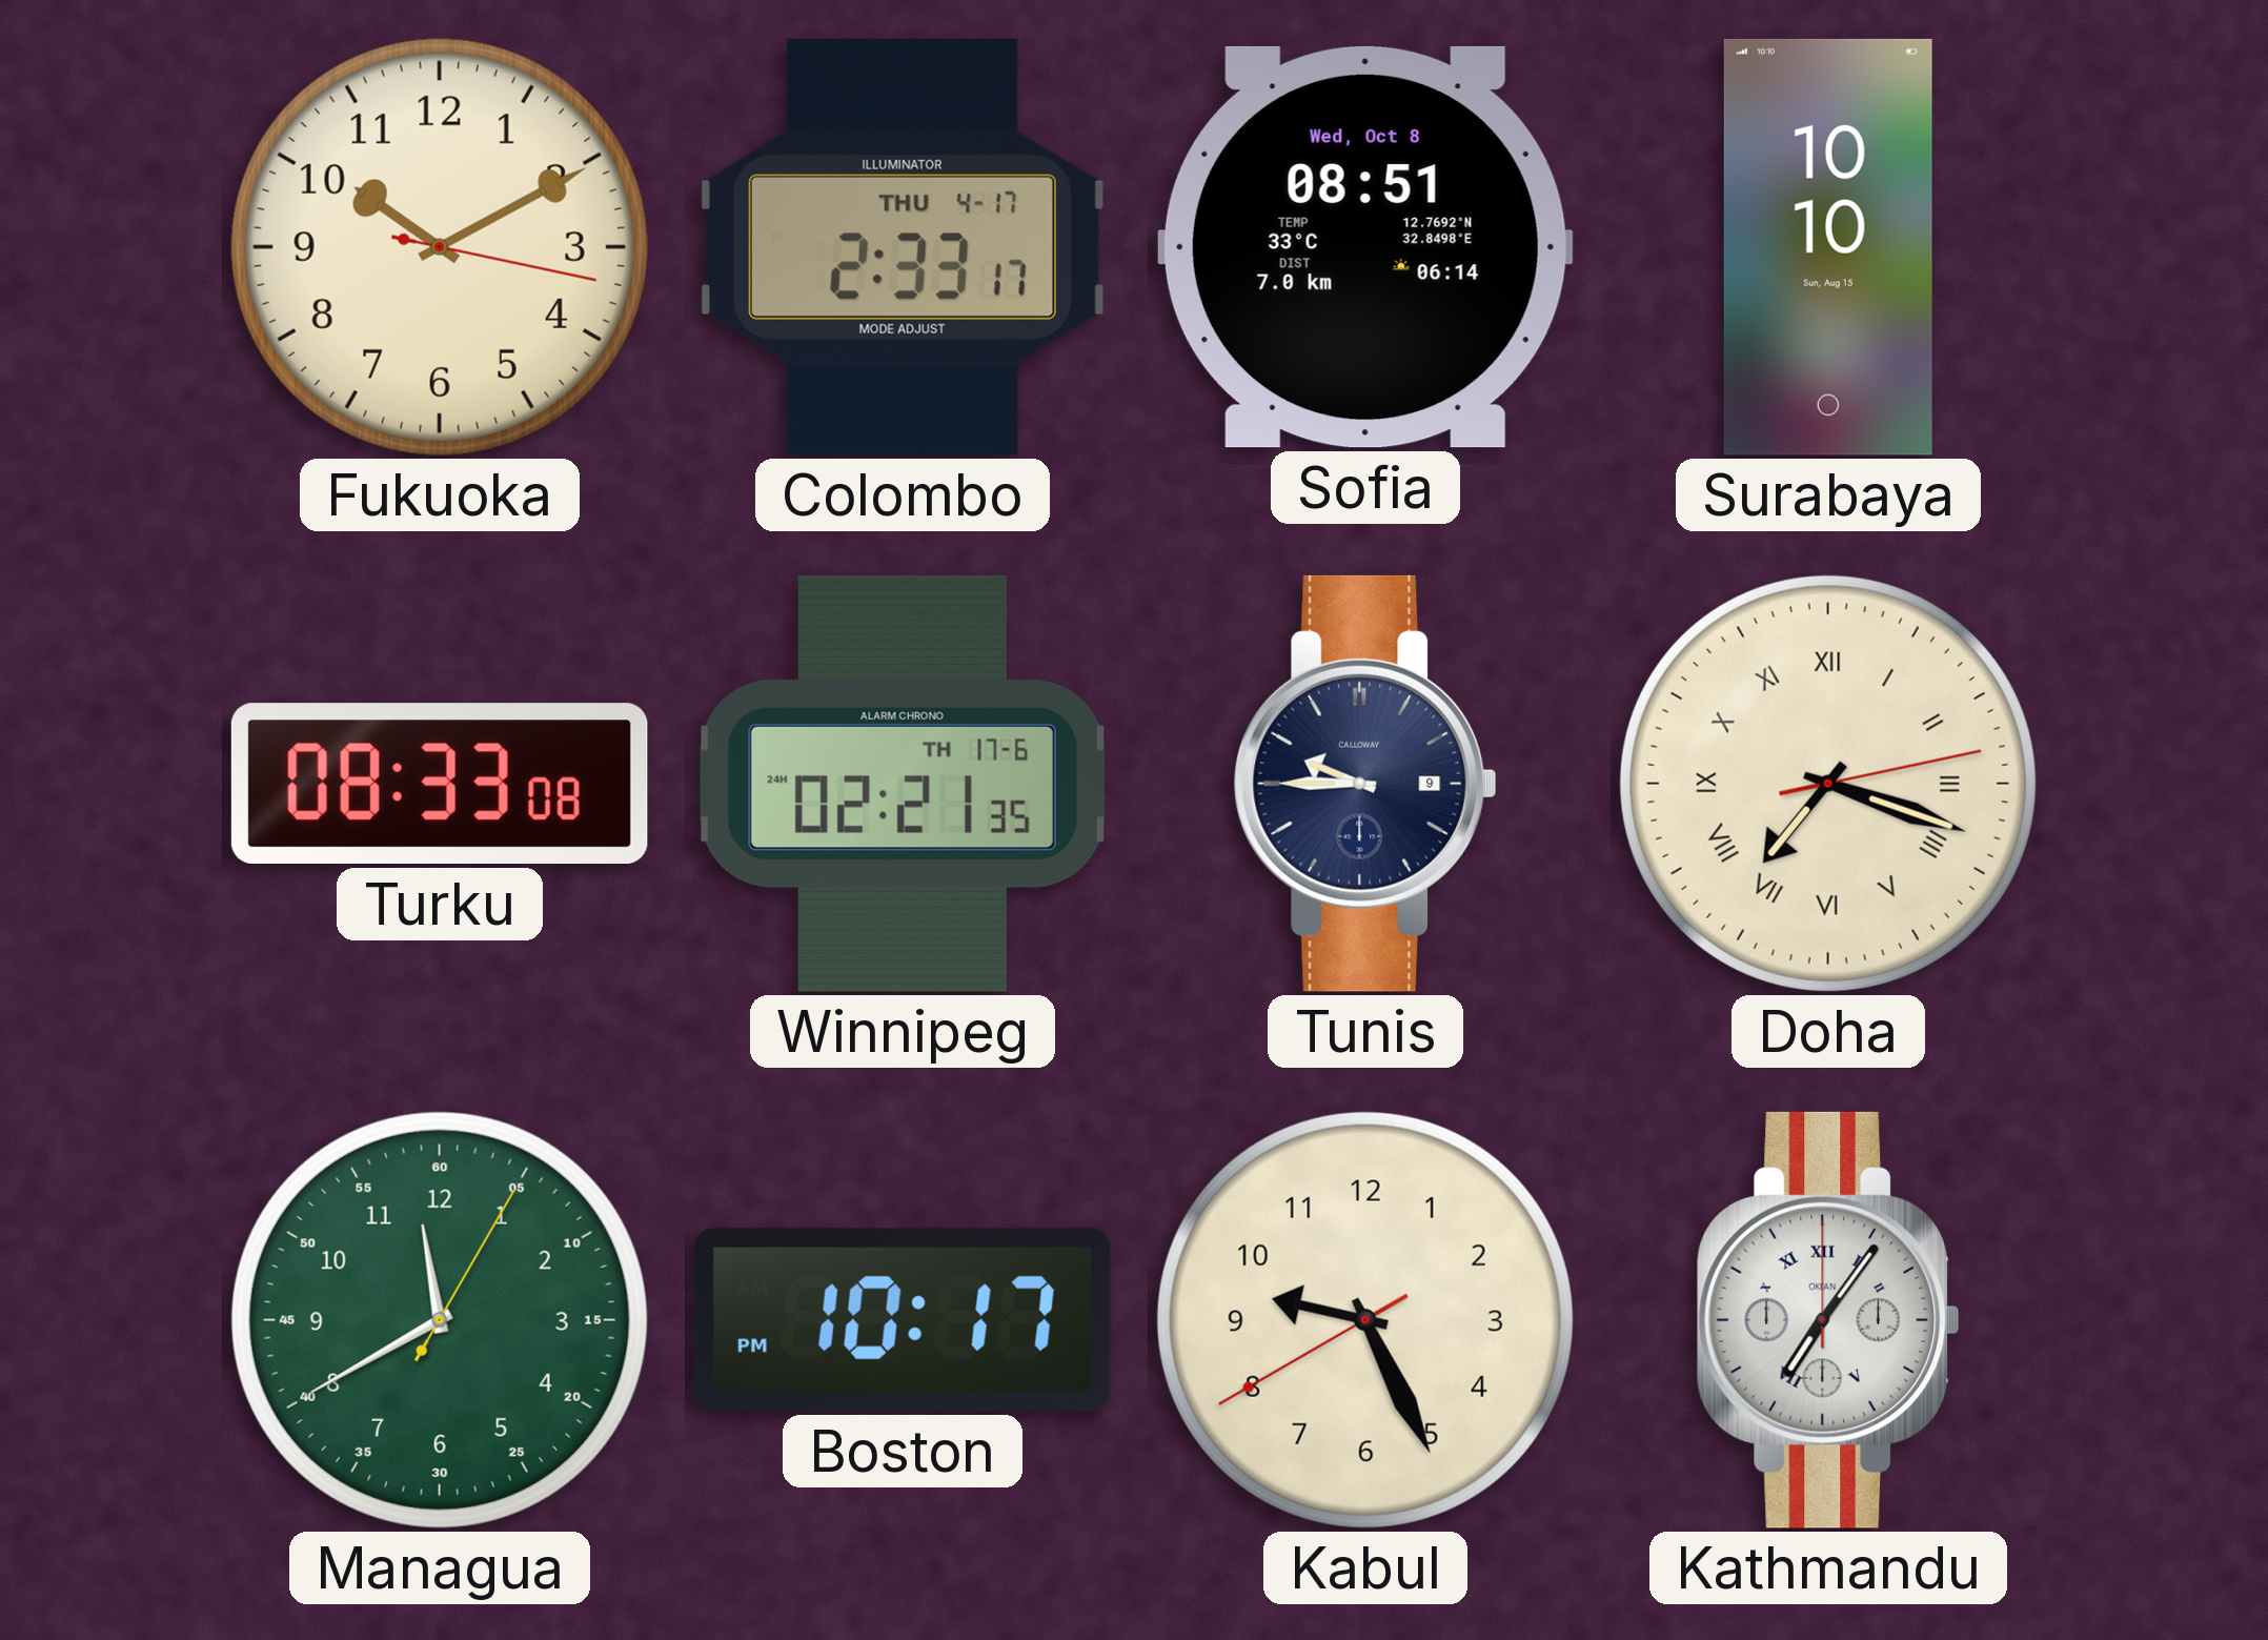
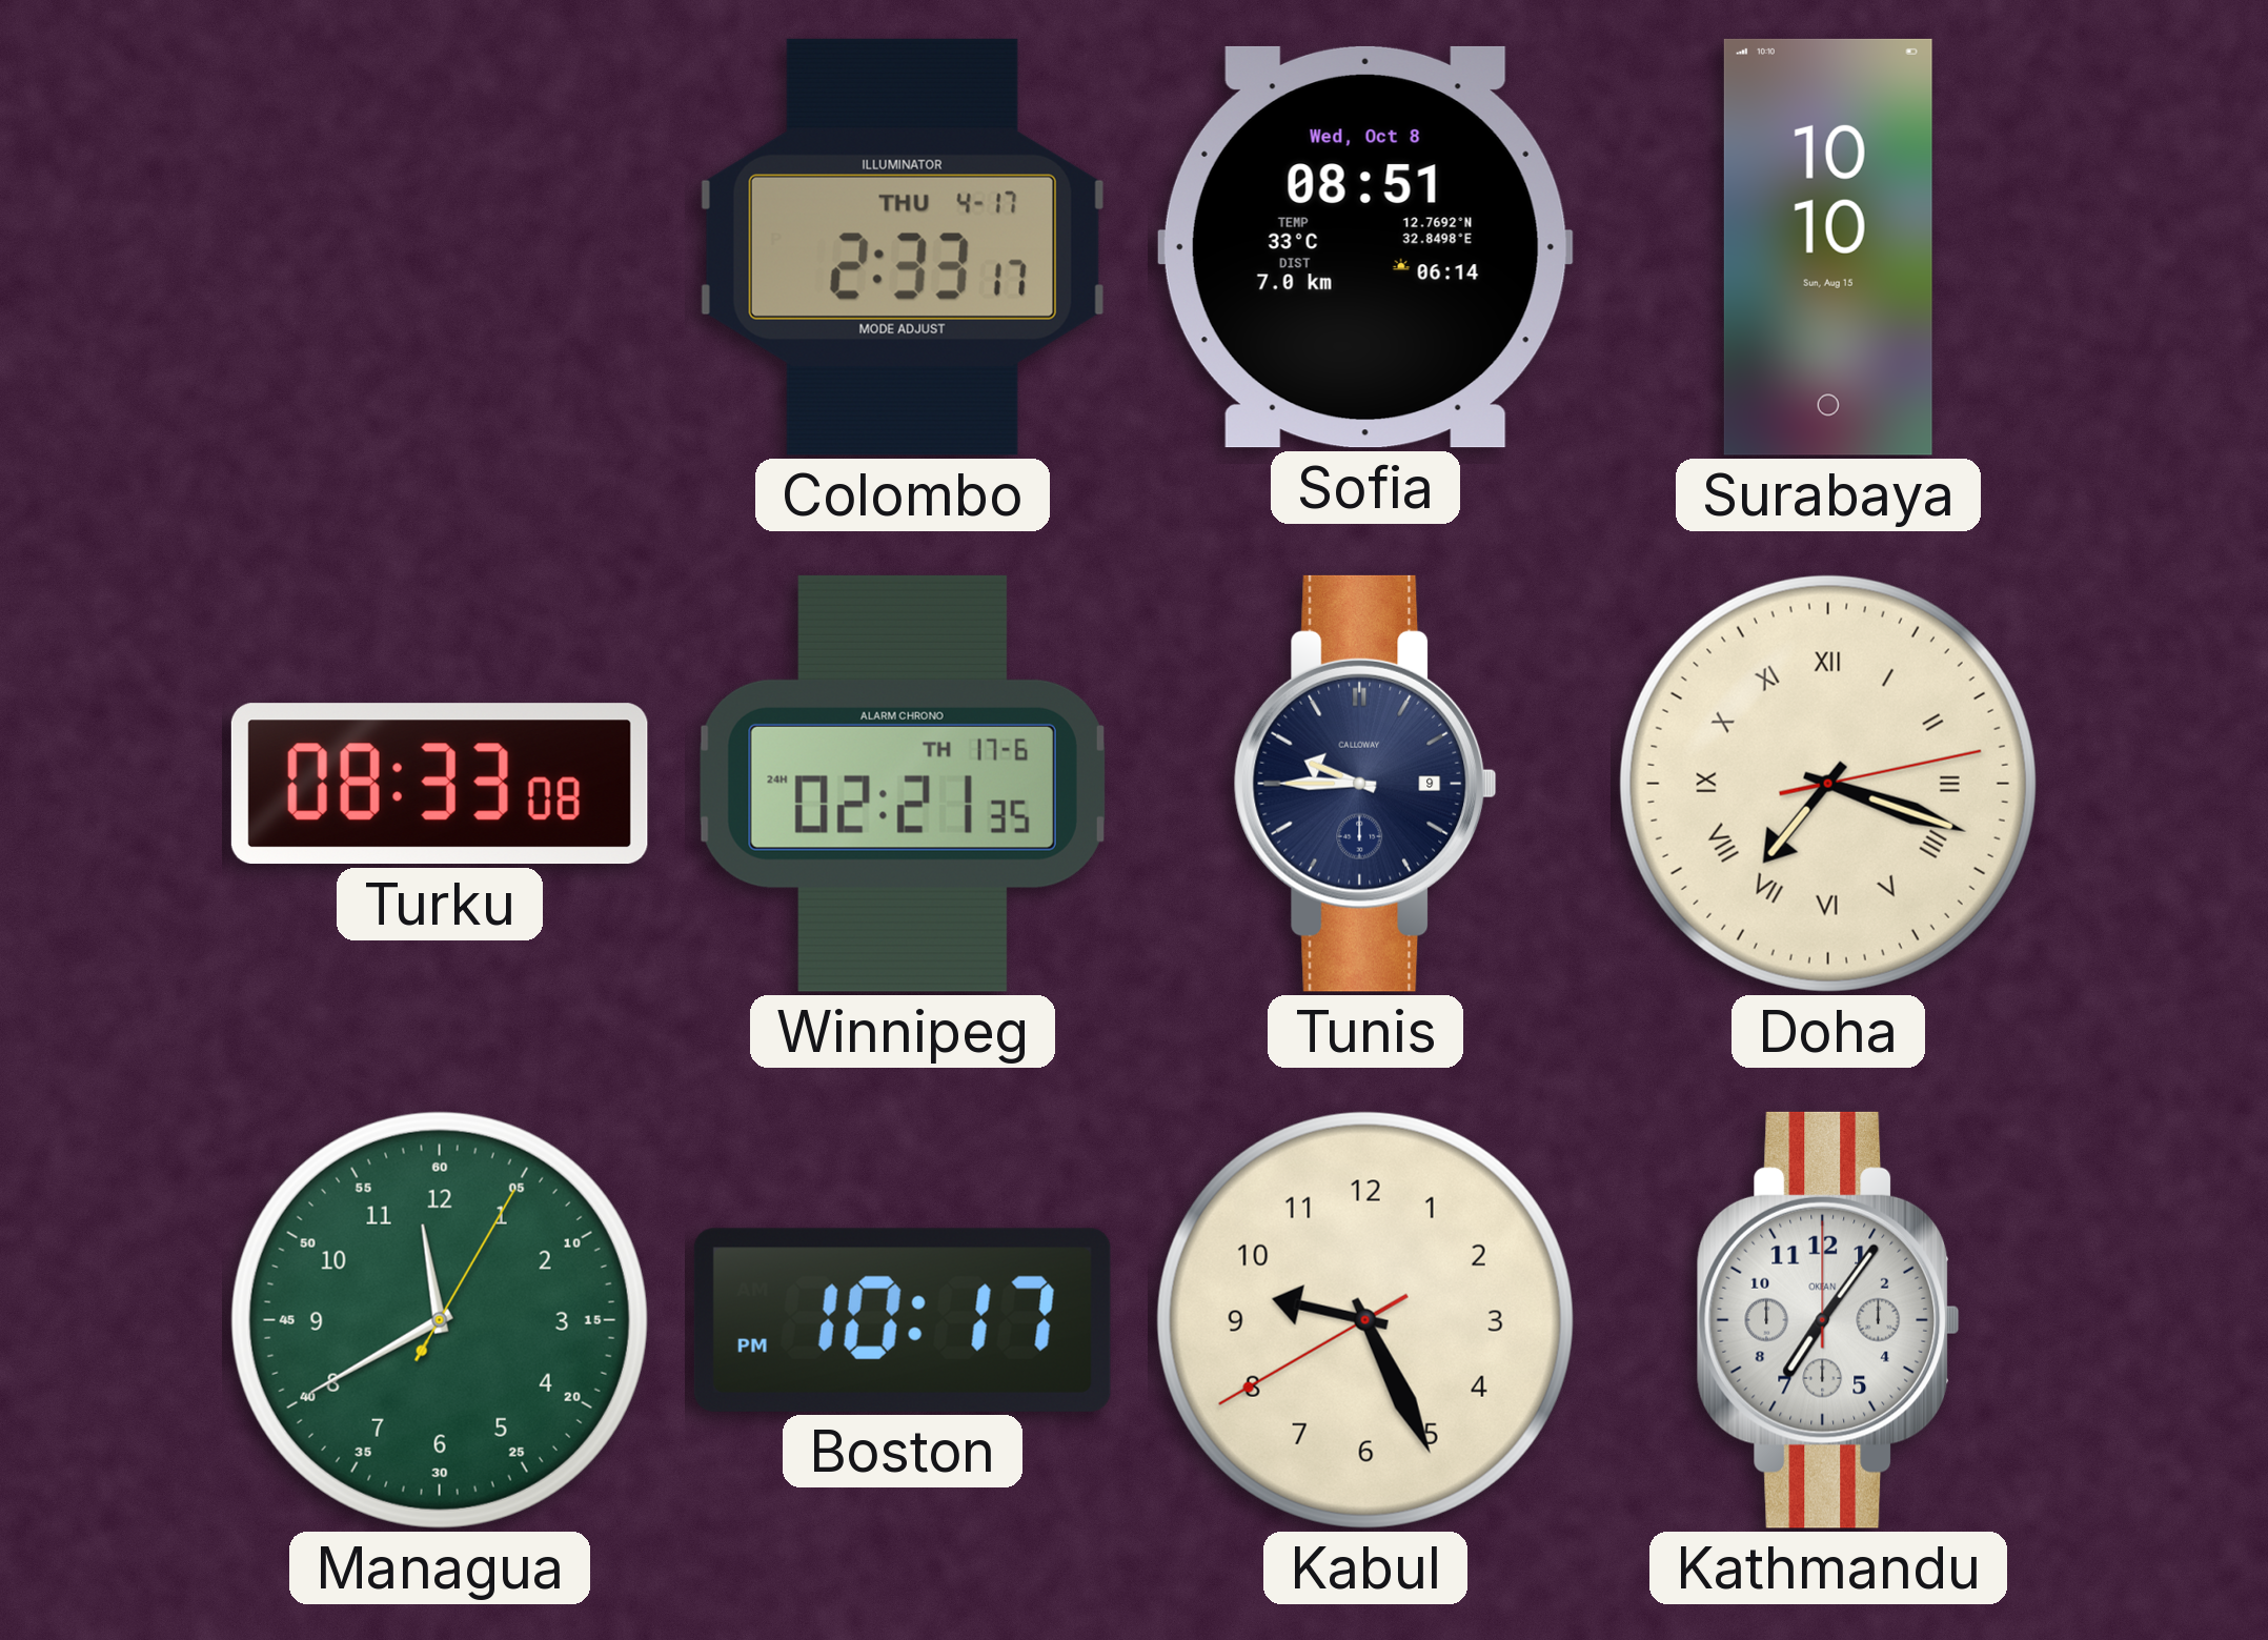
Fukuoka: 10:10 -> none
Kathmandu numerals: Roman -> Arabic
